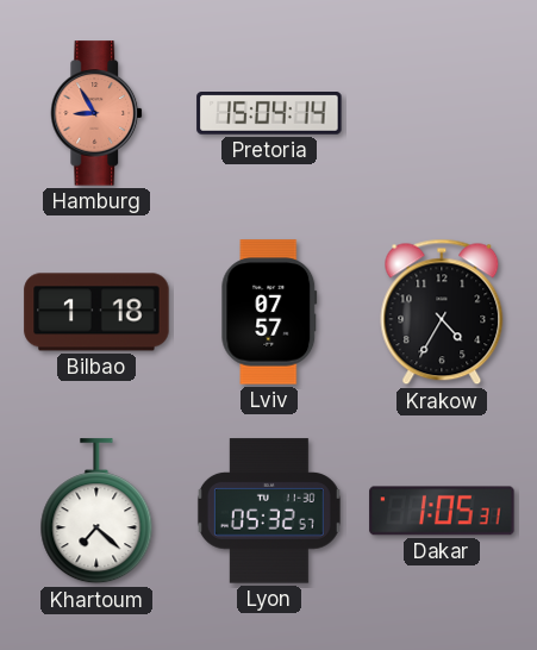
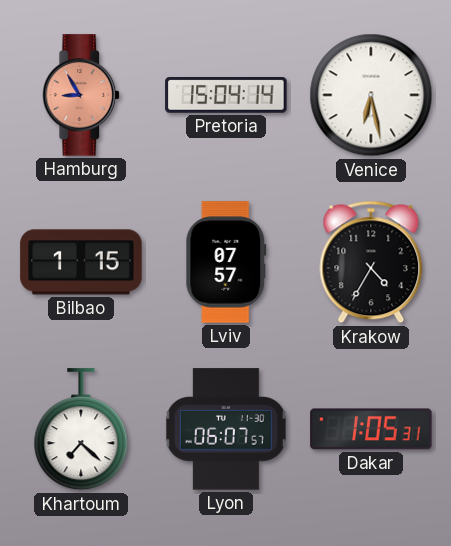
Venice: none -> 6:28
Bilbao: 1:18 -> 1:15
Lyon: 05:32 -> 06:07
